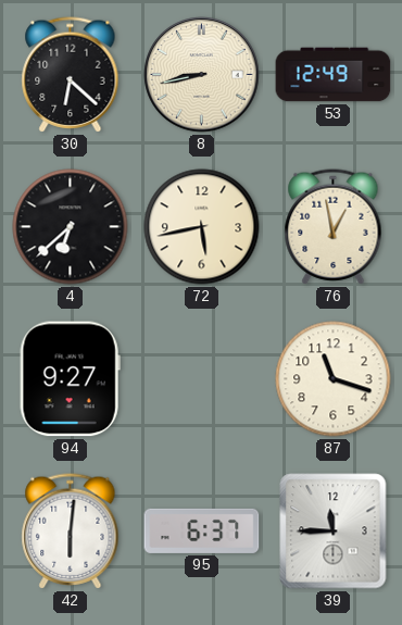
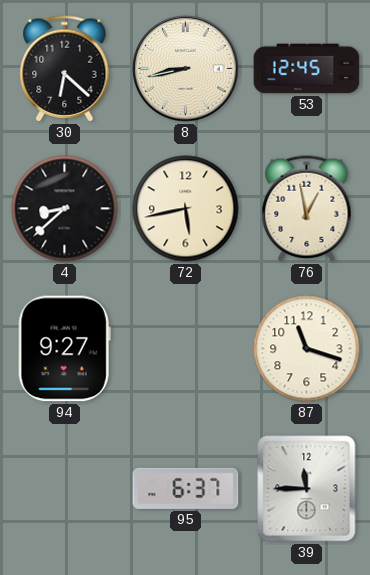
53: 12:49 -> 12:45
4: 6:38 -> 8:38
42: 6:01 -> none
